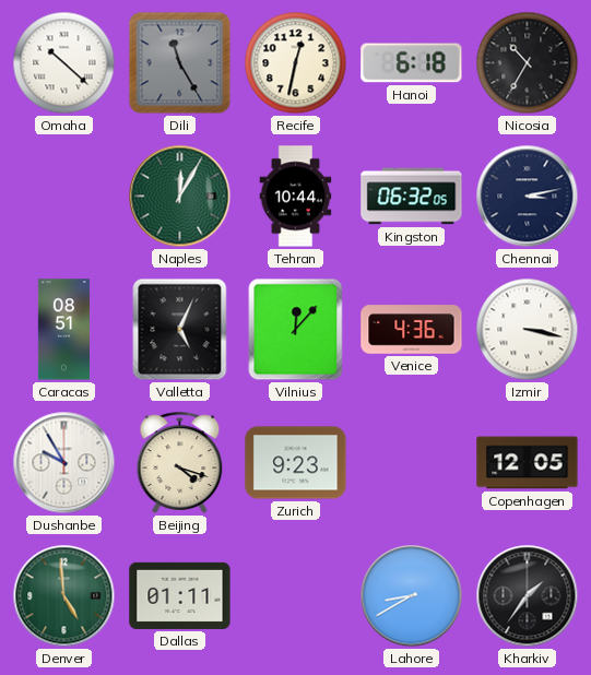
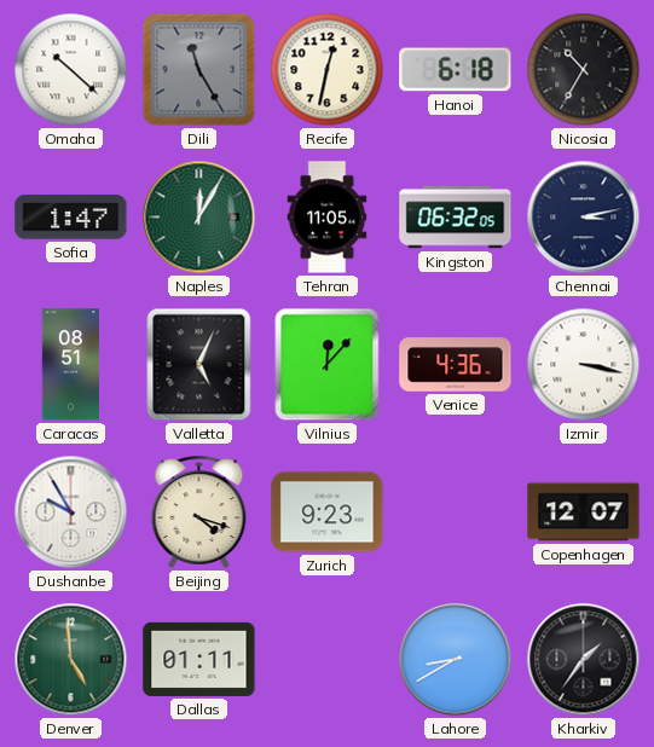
Sofia: none -> 1:47
Tehran: 10:44 -> 11:05
Copenhagen: 12:05 -> 12:07
